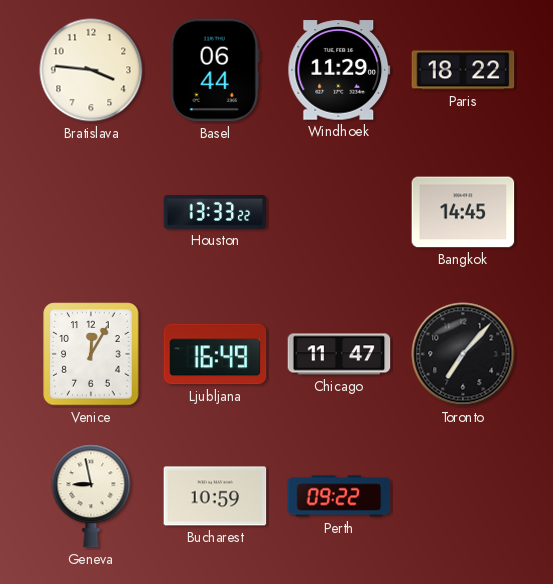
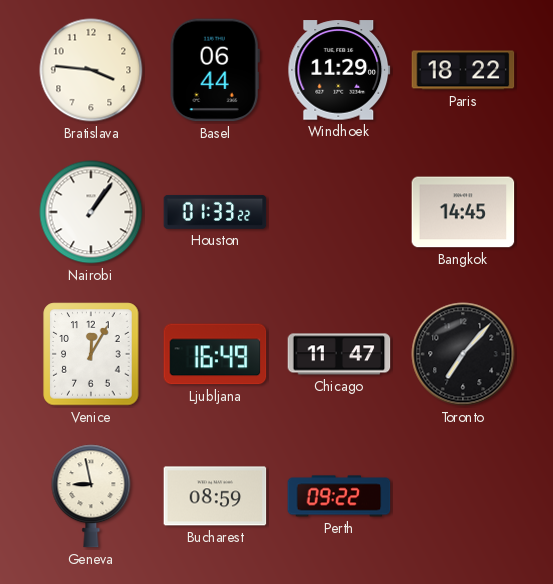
Nairobi: none -> 1:06
Houston: 13:33 -> 01:33
Bucharest: 10:59 -> 08:59
